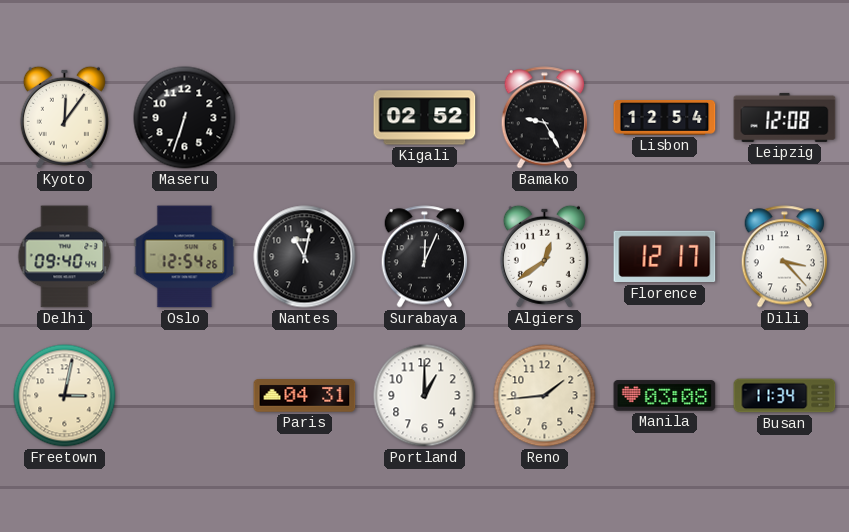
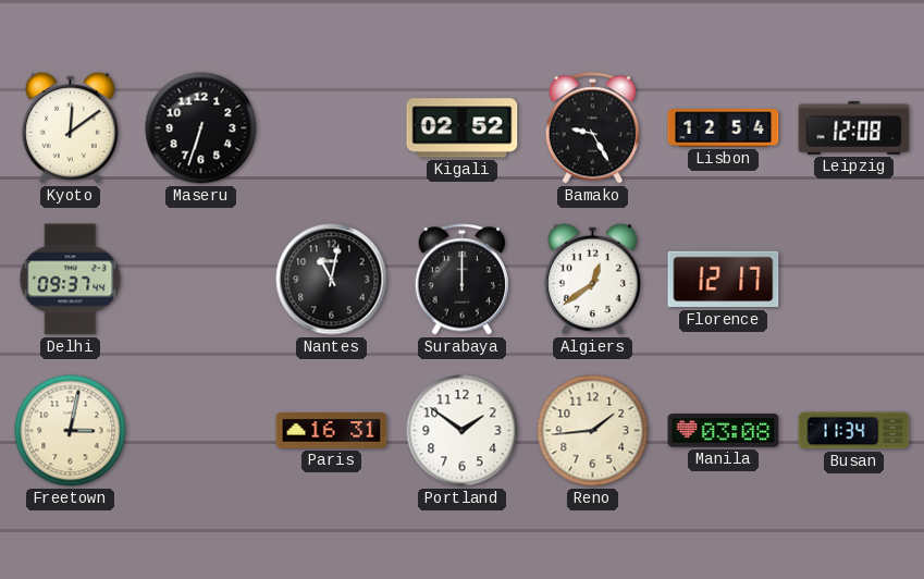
Kyoto: 12:06 -> 12:09
Delhi: 09:40 -> 09:37
Oslo: 12:54 -> none
Surabaya: 12:04 -> 12:00
Dili: 3:23 -> none
Paris: 04:31 -> 16:31
Portland: 1:00 -> 1:51
